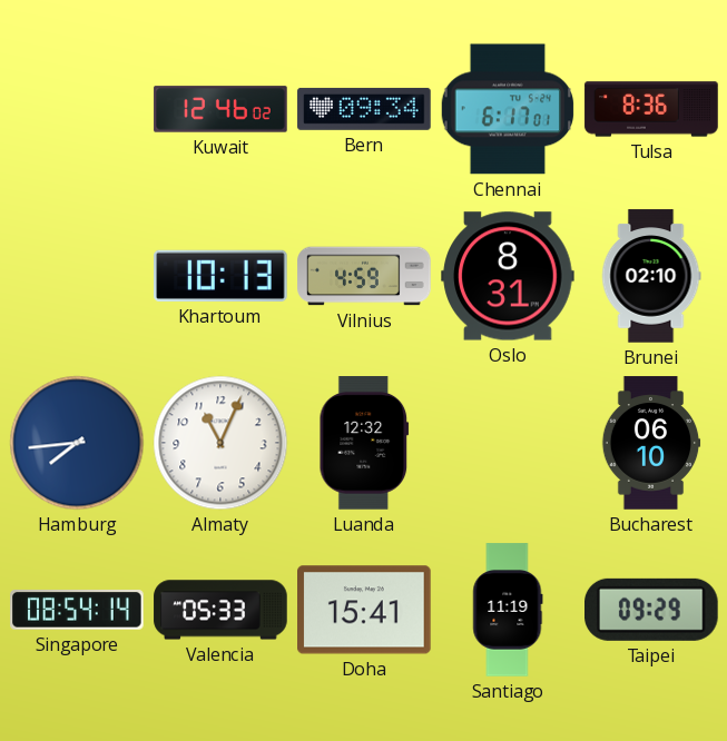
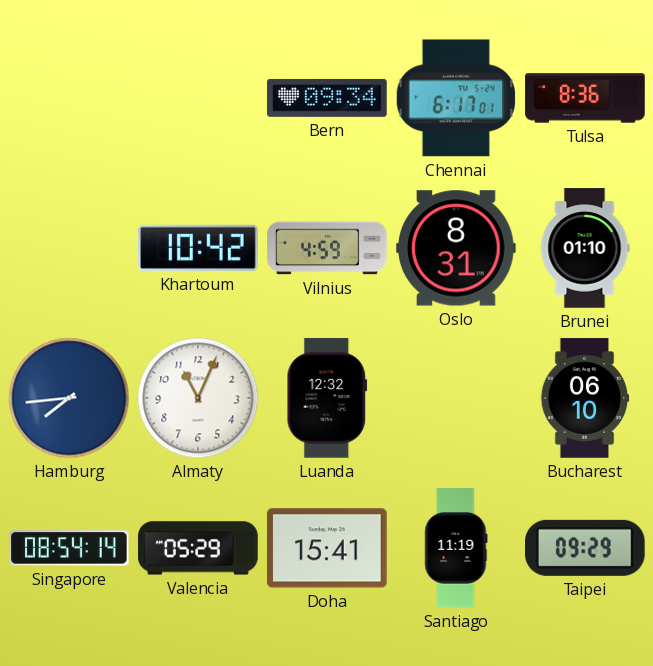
Kuwait: 12:46 -> none
Khartoum: 10:13 -> 10:42
Brunei: 02:10 -> 01:10
Valencia: 05:33 -> 05:29
